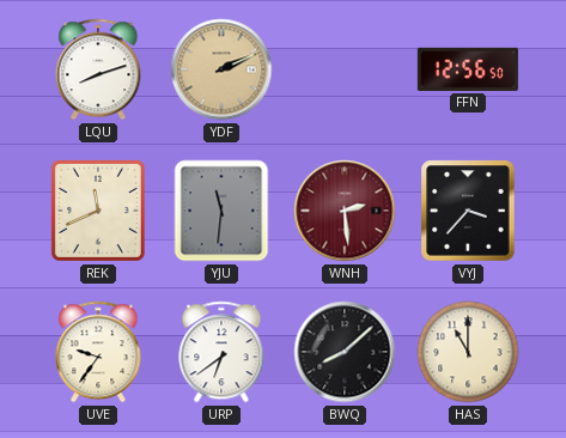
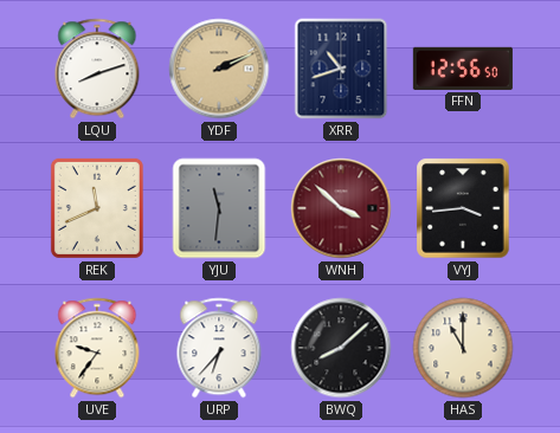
XRR: none -> 10:42
WNH: 2:29 -> 3:52
VYJ: 3:37 -> 3:44
URP: 6:39 -> 6:37
